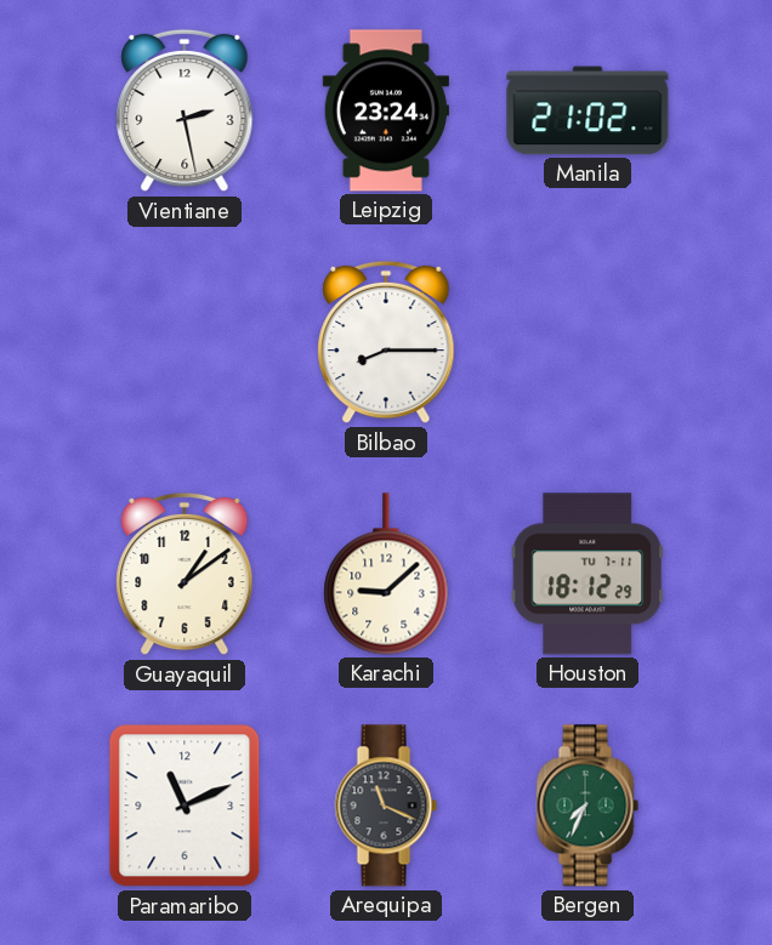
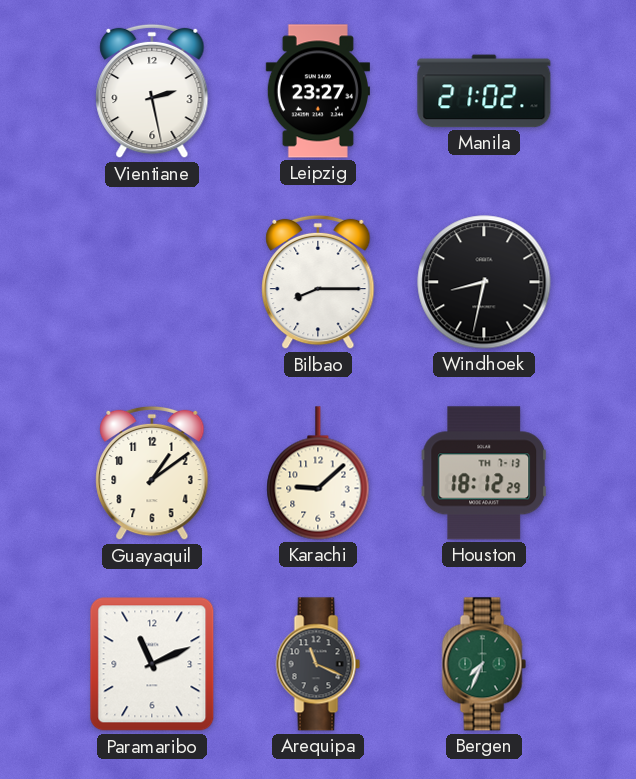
Leipzig: 23:24 -> 23:27
Windhoek: none -> 8:32
Houston date: TU 7-11 -> TH 7-13
